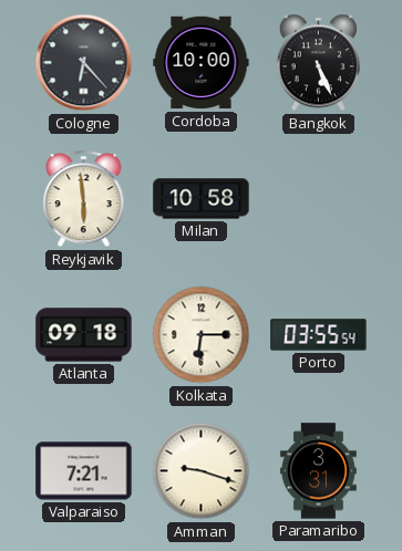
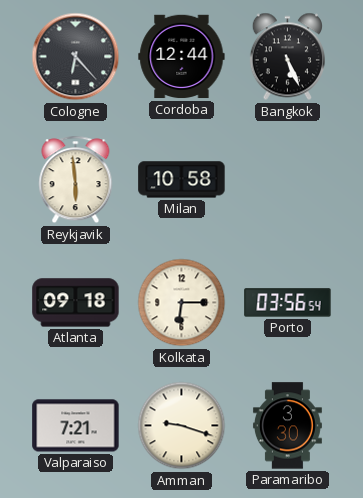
Cordoba: 10:00 -> 12:44
Porto: 03:55 -> 03:56
Paramaribo: 3:31 -> 3:30
